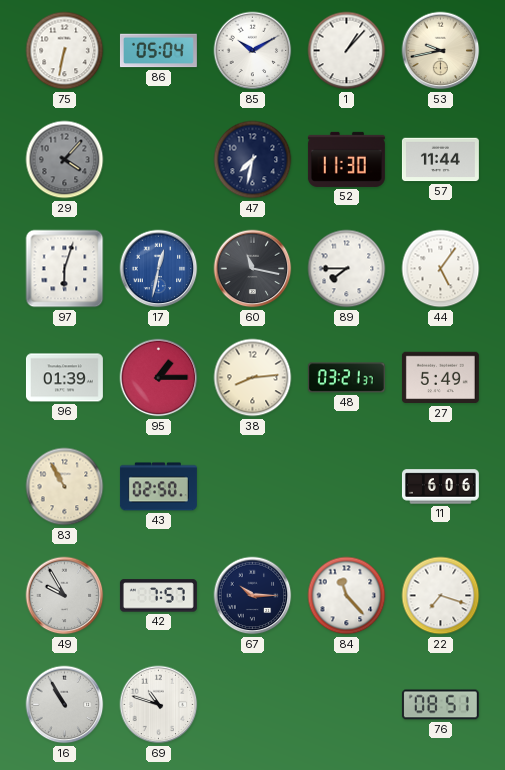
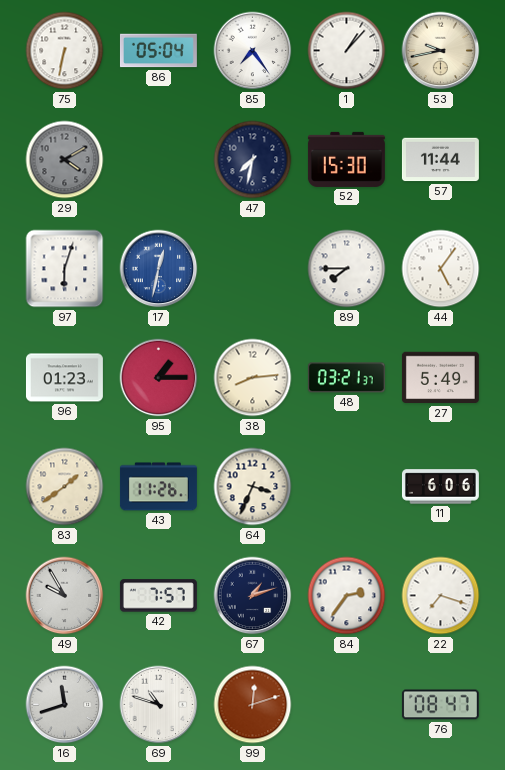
85: 10:10 -> 7:24
29: 4:07 -> 4:10
52: 11:30 -> 15:30
60: 11:17 -> none
96: 01:39 -> 01:23
83: 10:55 -> 1:39
43: 02:50 -> 11:26
64: none -> 3:34
67: 10:15 -> 1:12
84: 11:23 -> 2:36
16: 10:55 -> 11:42
99: none -> 12:12
76: 08:51 -> 08:47
